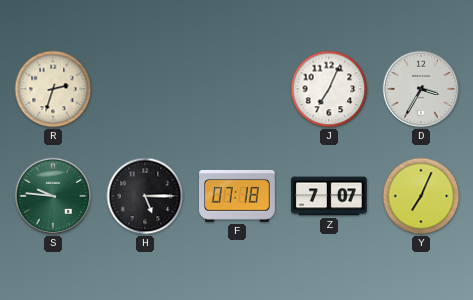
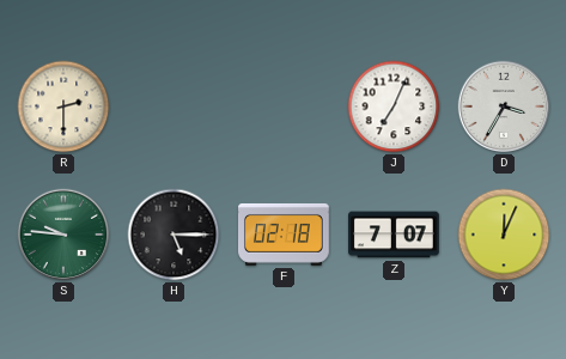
R: 2:33 -> 2:30
F: 07:18 -> 02:18
Y: 7:04 -> 12:04
